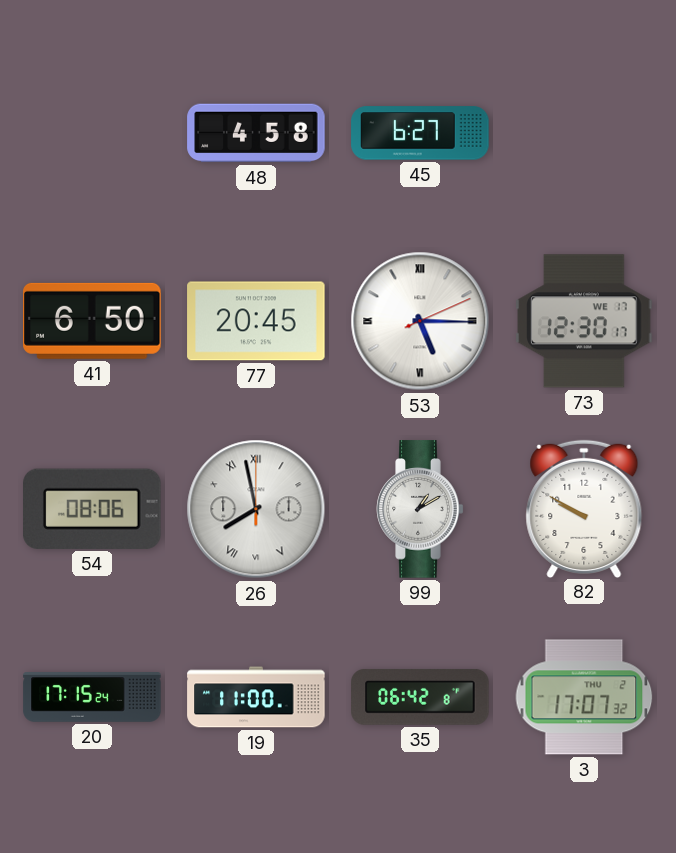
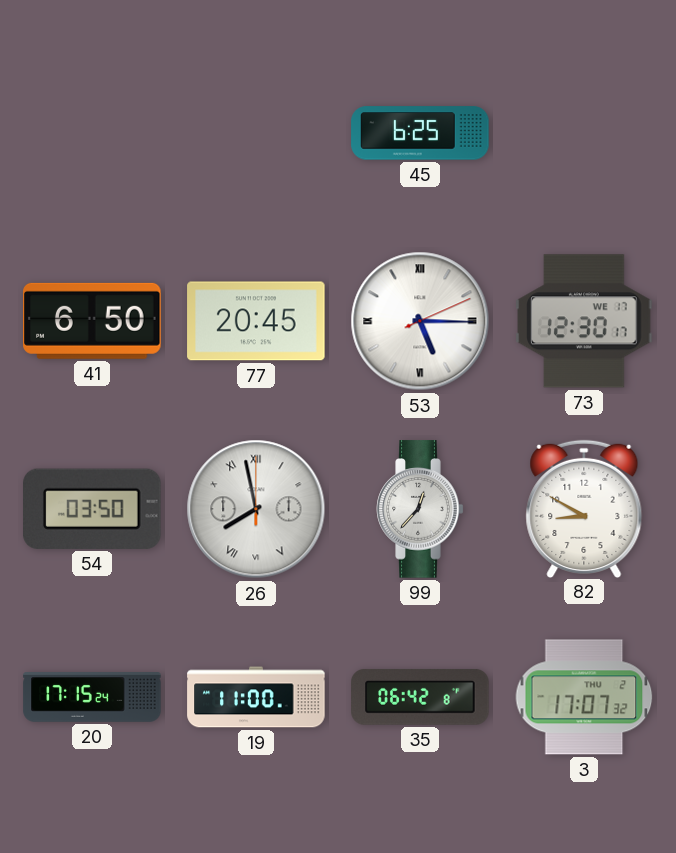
48: 4:58 -> none
45: 6:27 -> 6:25
54: 08:06 -> 03:50
99: 1:10 -> 12:37
82: 9:50 -> 8:50
